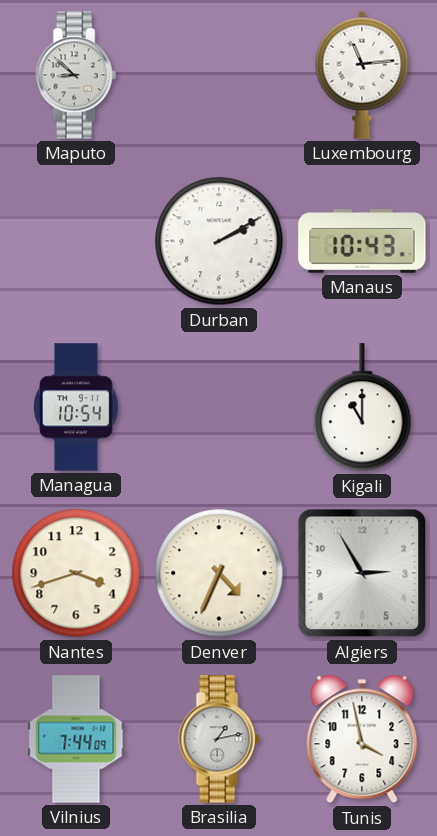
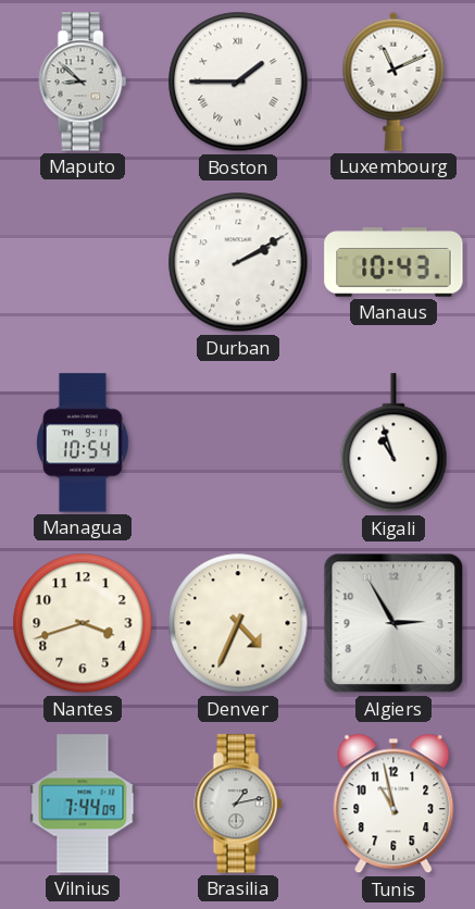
Boston: none -> 1:45
Luxembourg: 11:14 -> 11:11
Kigali: 11:00 -> 10:57
Tunis: 3:58 -> 10:58
